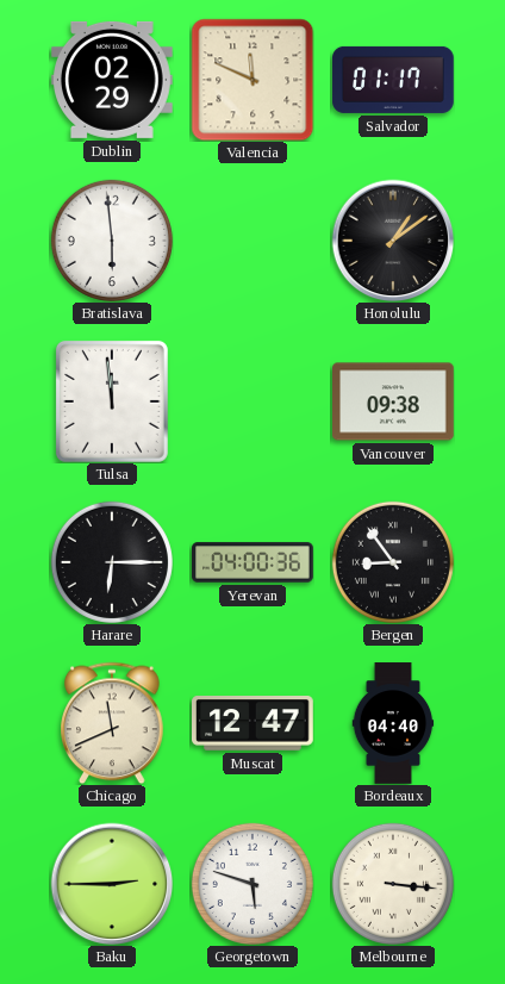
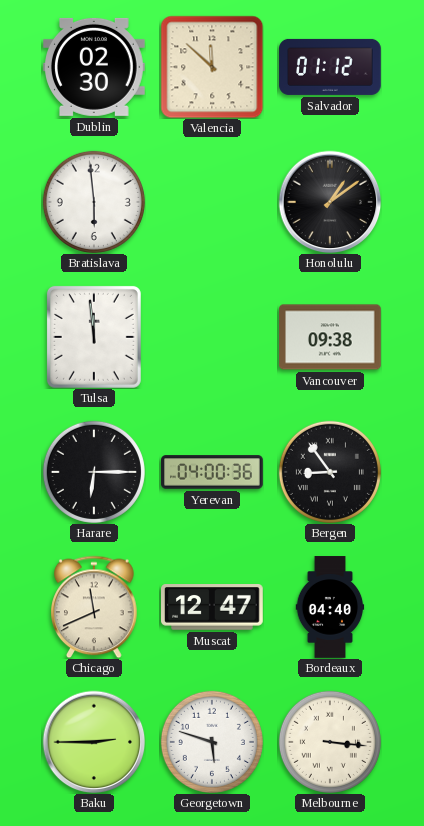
Dublin: 02:29 -> 02:30
Valencia: 11:49 -> 11:52
Salvador: 01:17 -> 01:12
